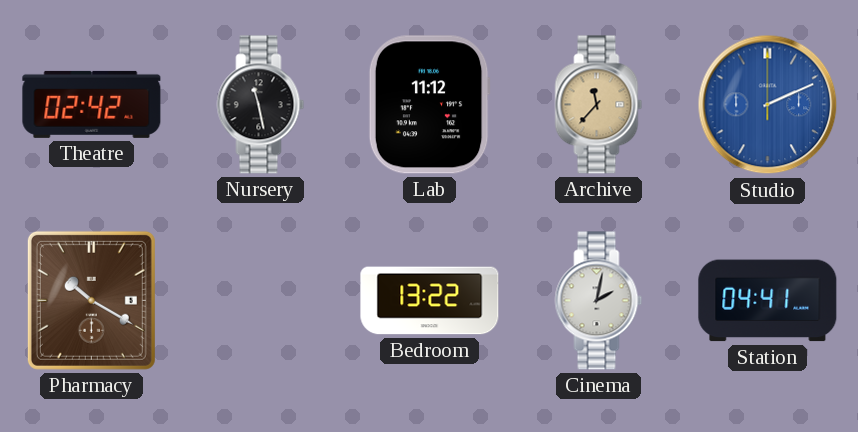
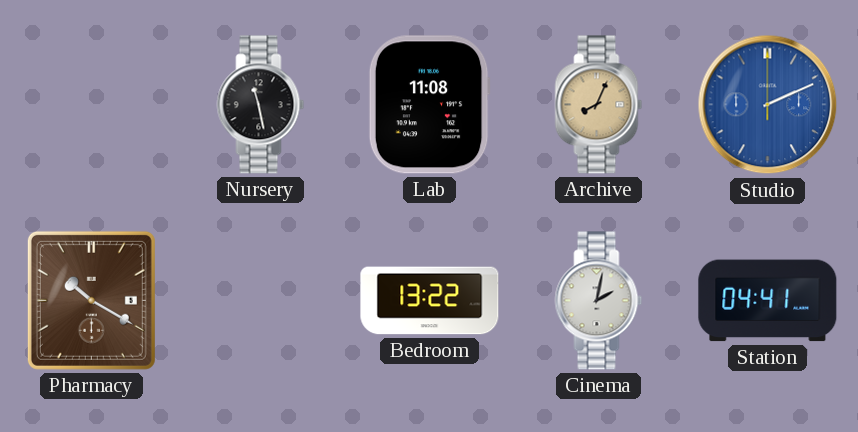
Theatre: 02:42 -> none
Lab: 11:12 -> 11:08
Archive: 11:37 -> 8:04
